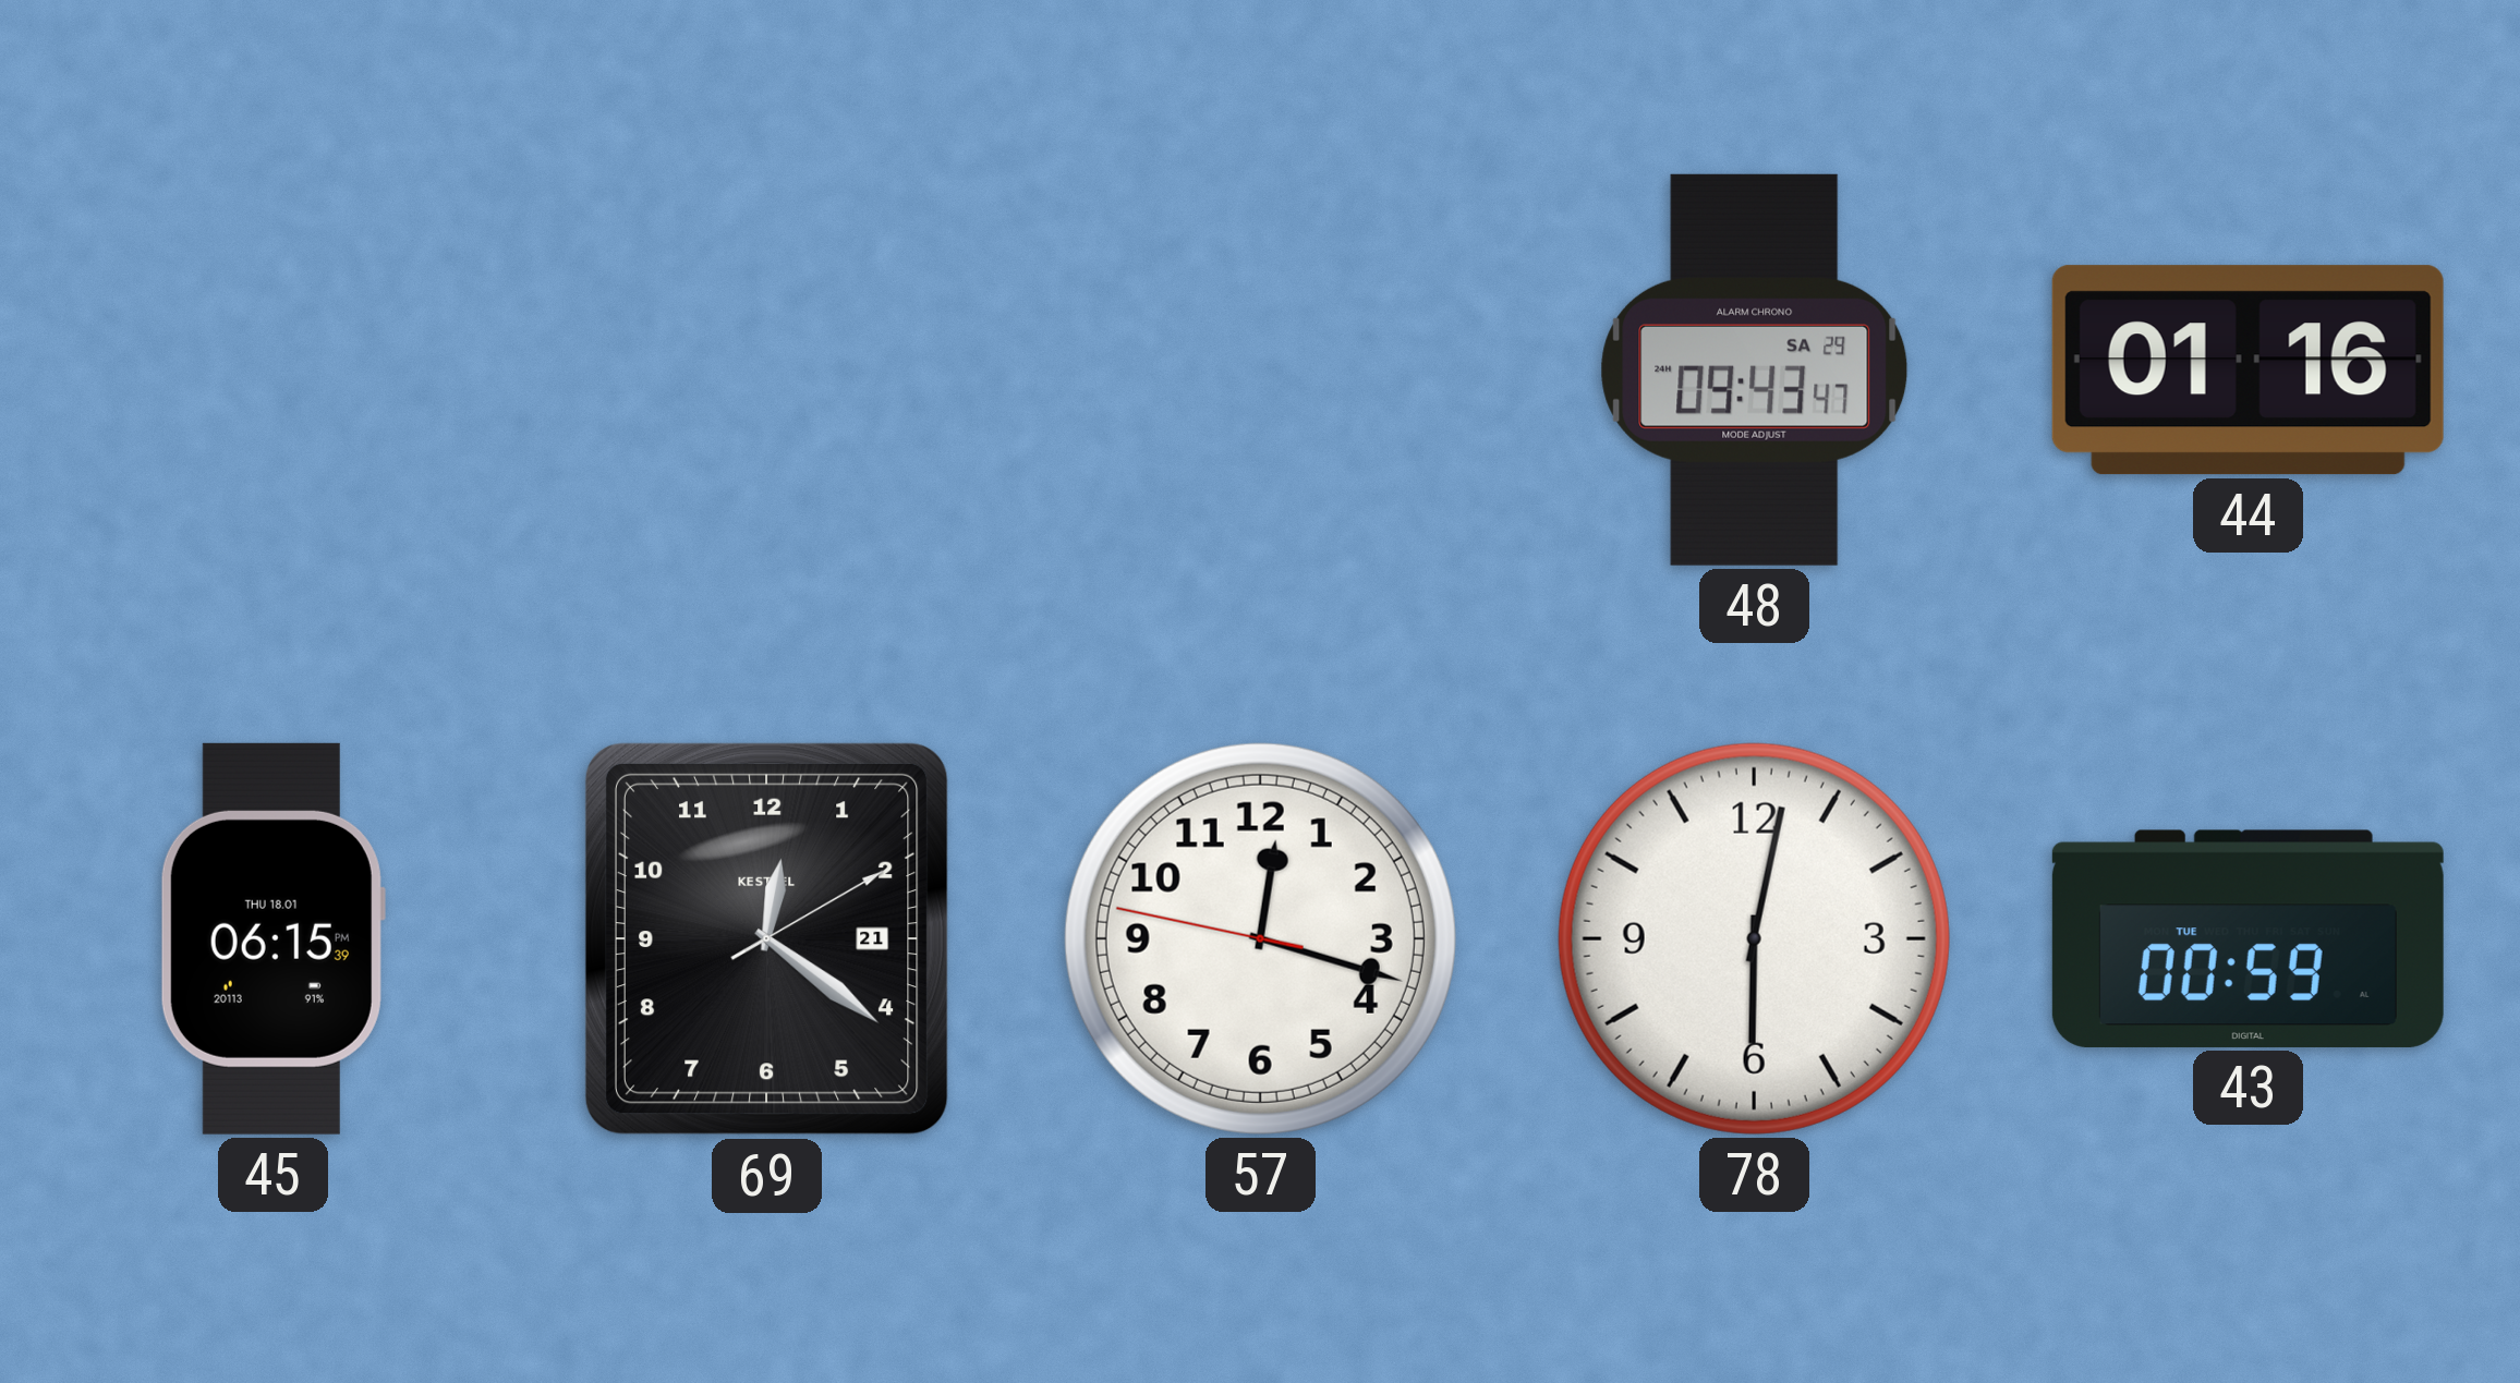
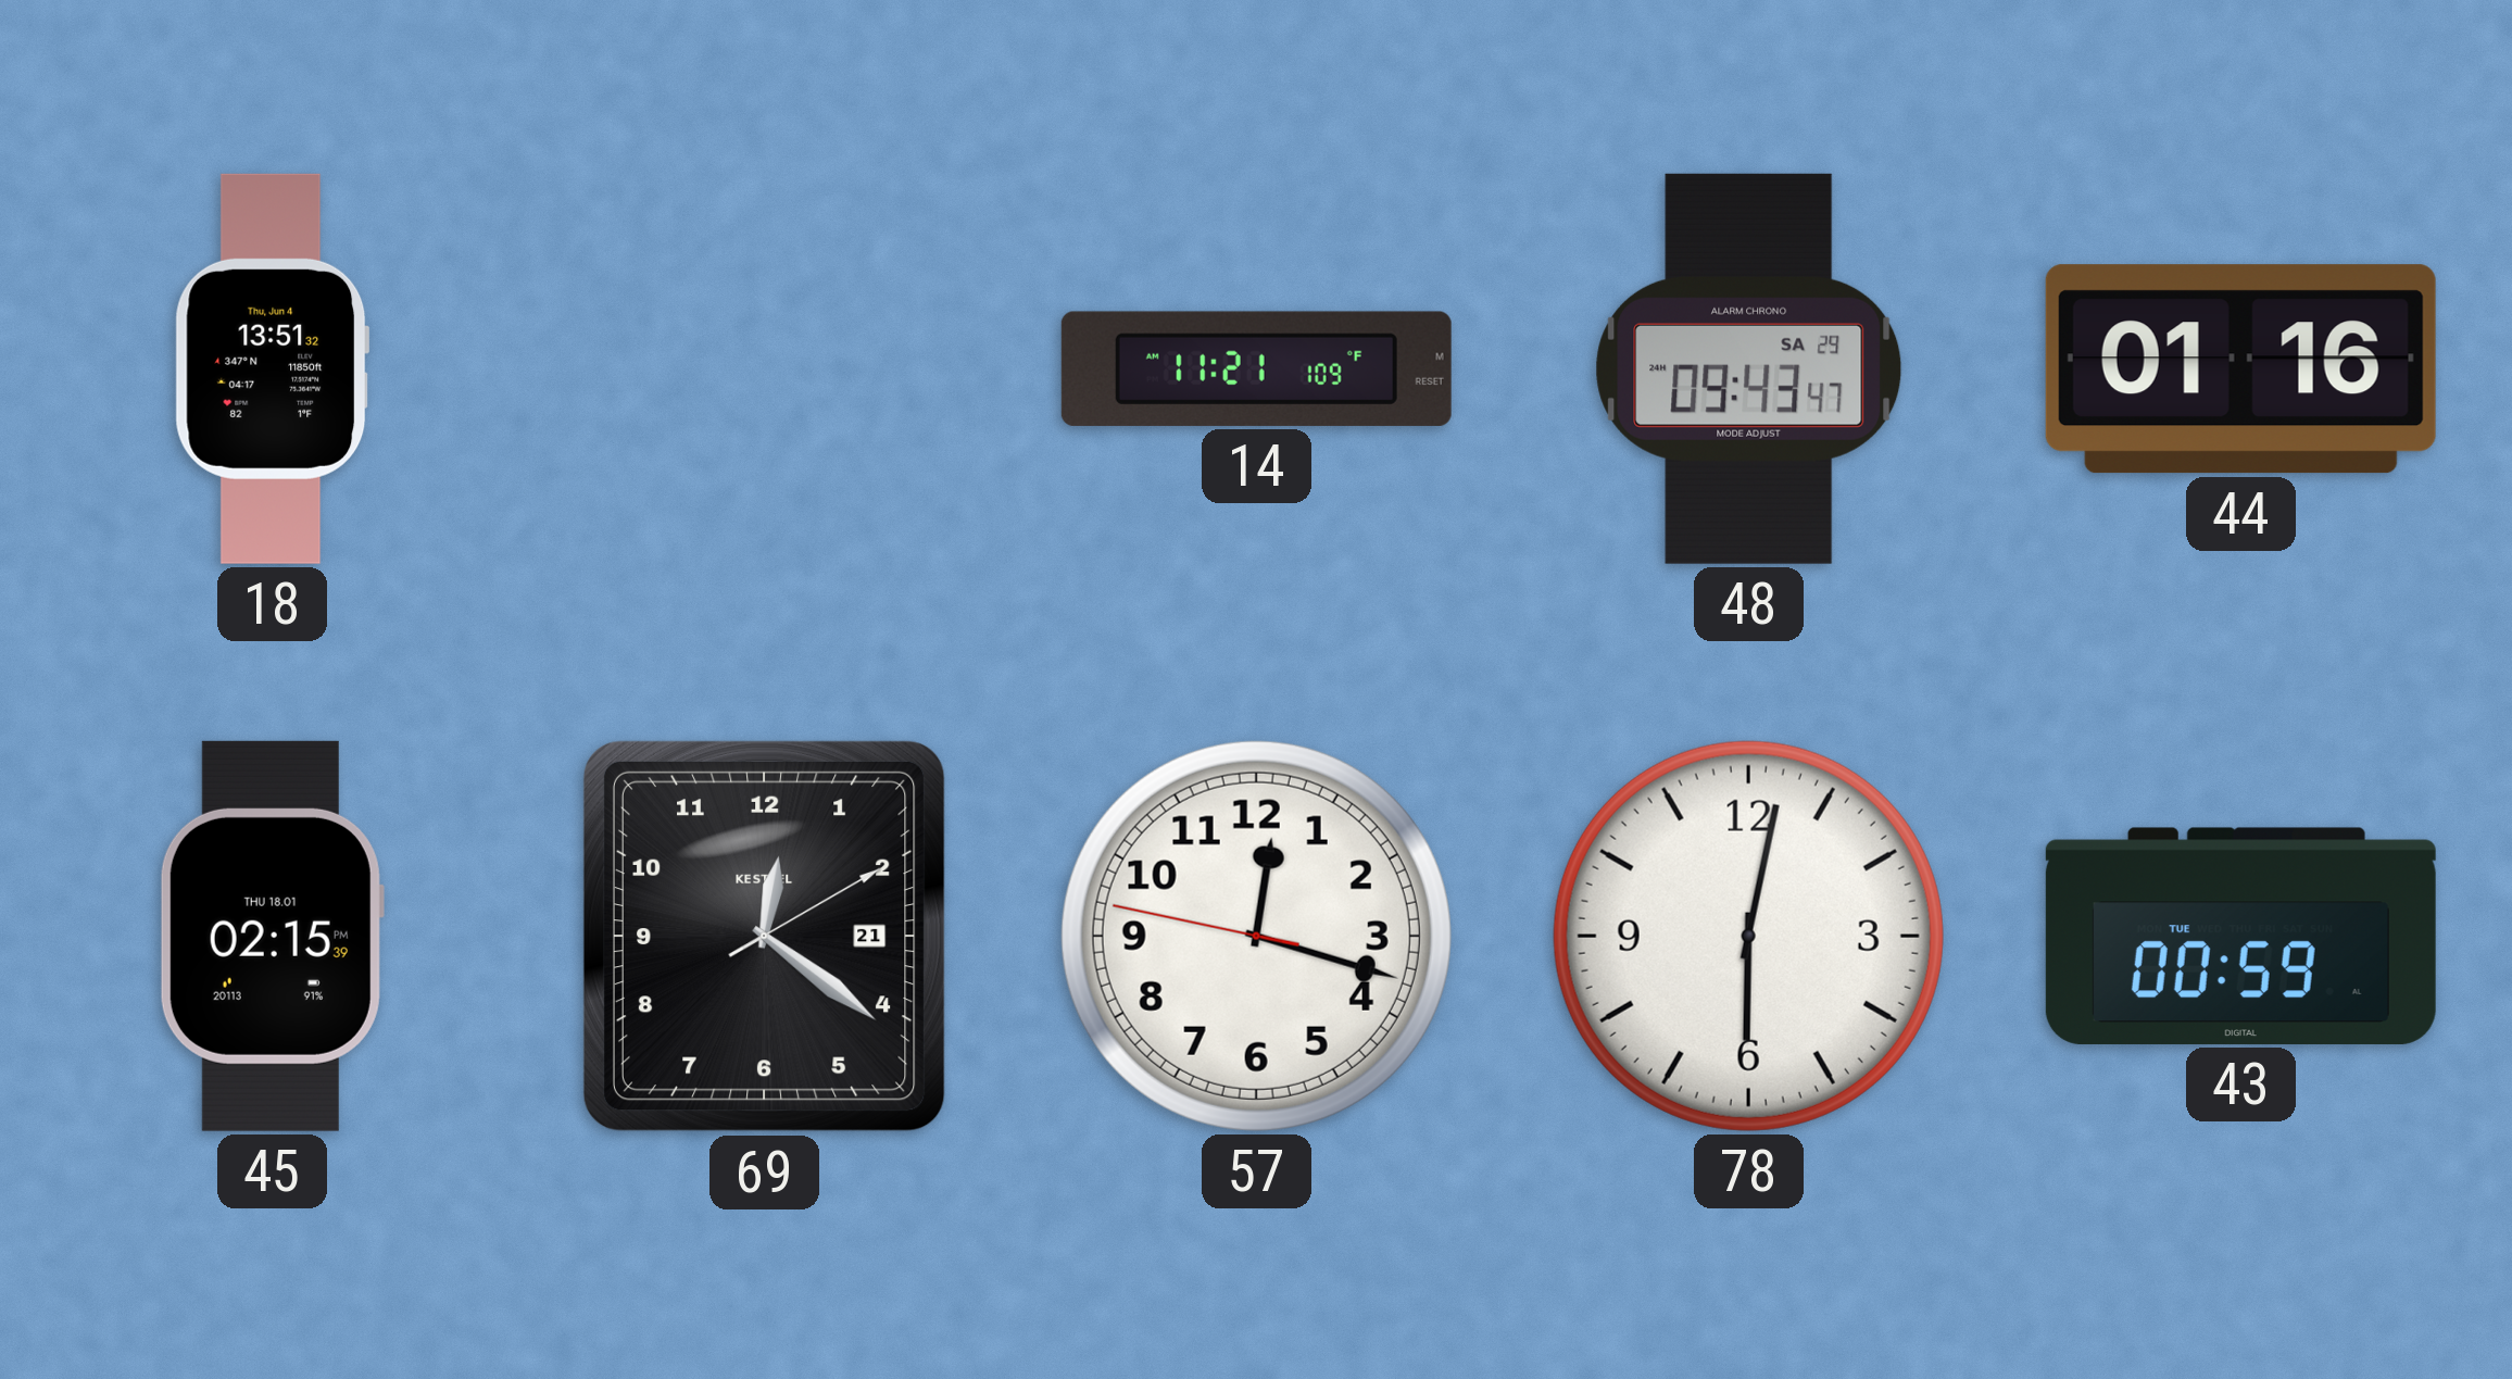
18: none -> 13:51
14: none -> 11:21
45: 06:15 -> 02:15
